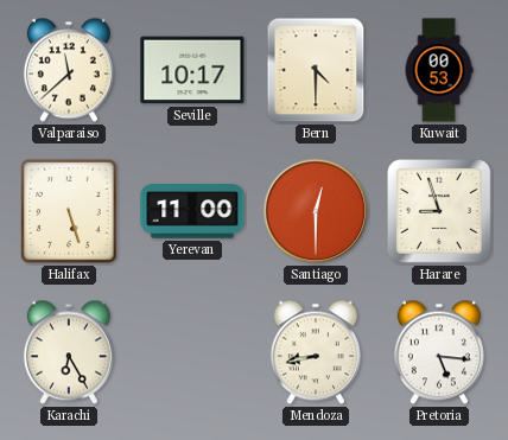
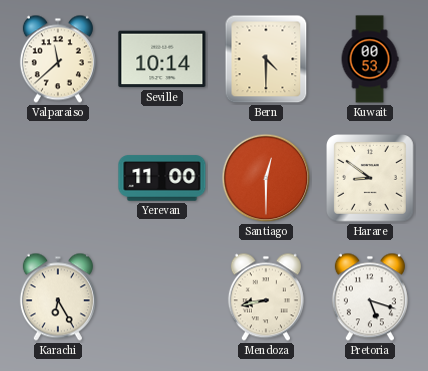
Seville: 10:17 -> 10:14
Halifax: 5:27 -> none
Harare: 8:57 -> 8:51
Pretoria: 5:16 -> 5:18
